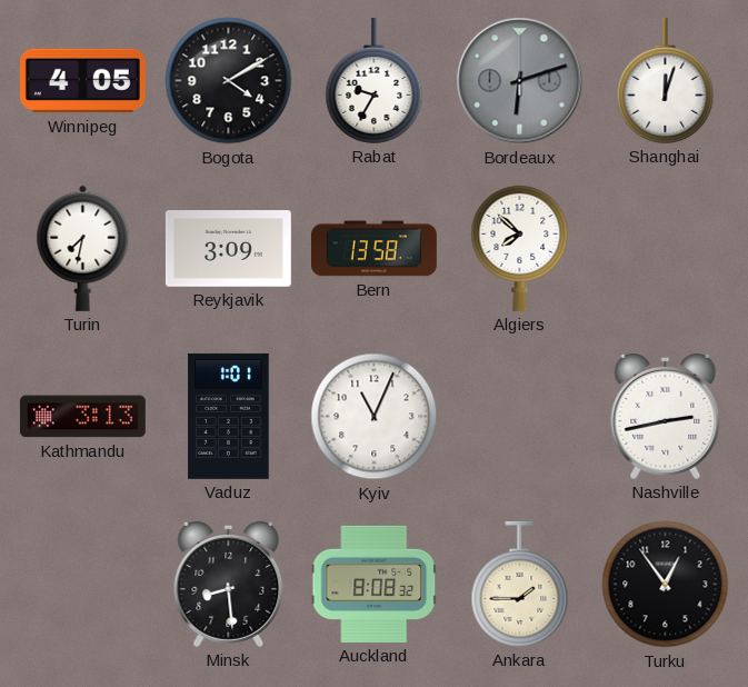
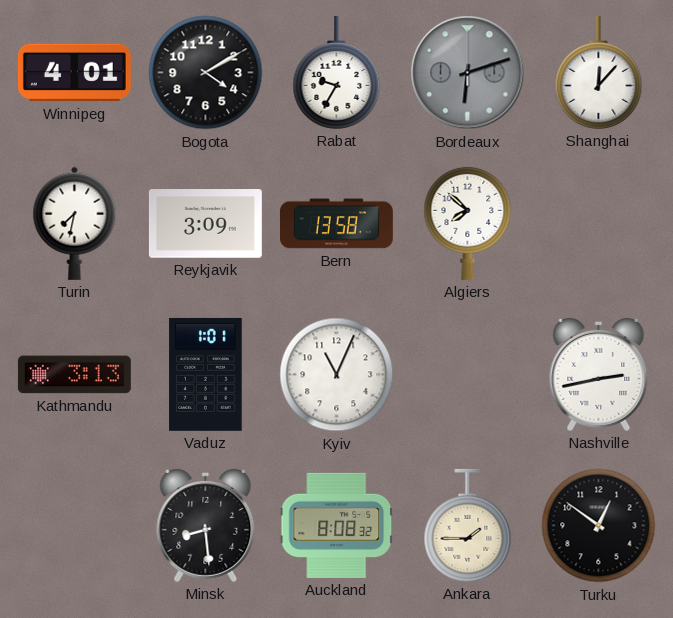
Winnipeg: 4:05 -> 4:01
Shanghai: 12:03 -> 12:07
Turku: 12:54 -> 12:51
